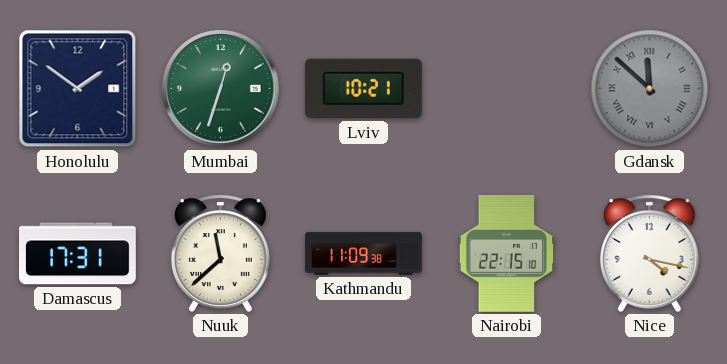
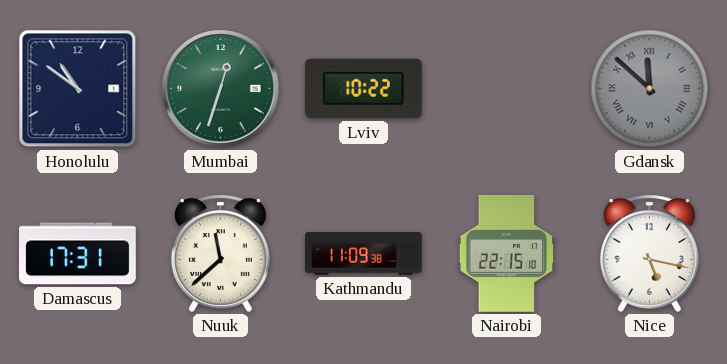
Honolulu: 1:51 -> 10:51
Lviv: 10:21 -> 10:22
Nice: 4:17 -> 5:17
